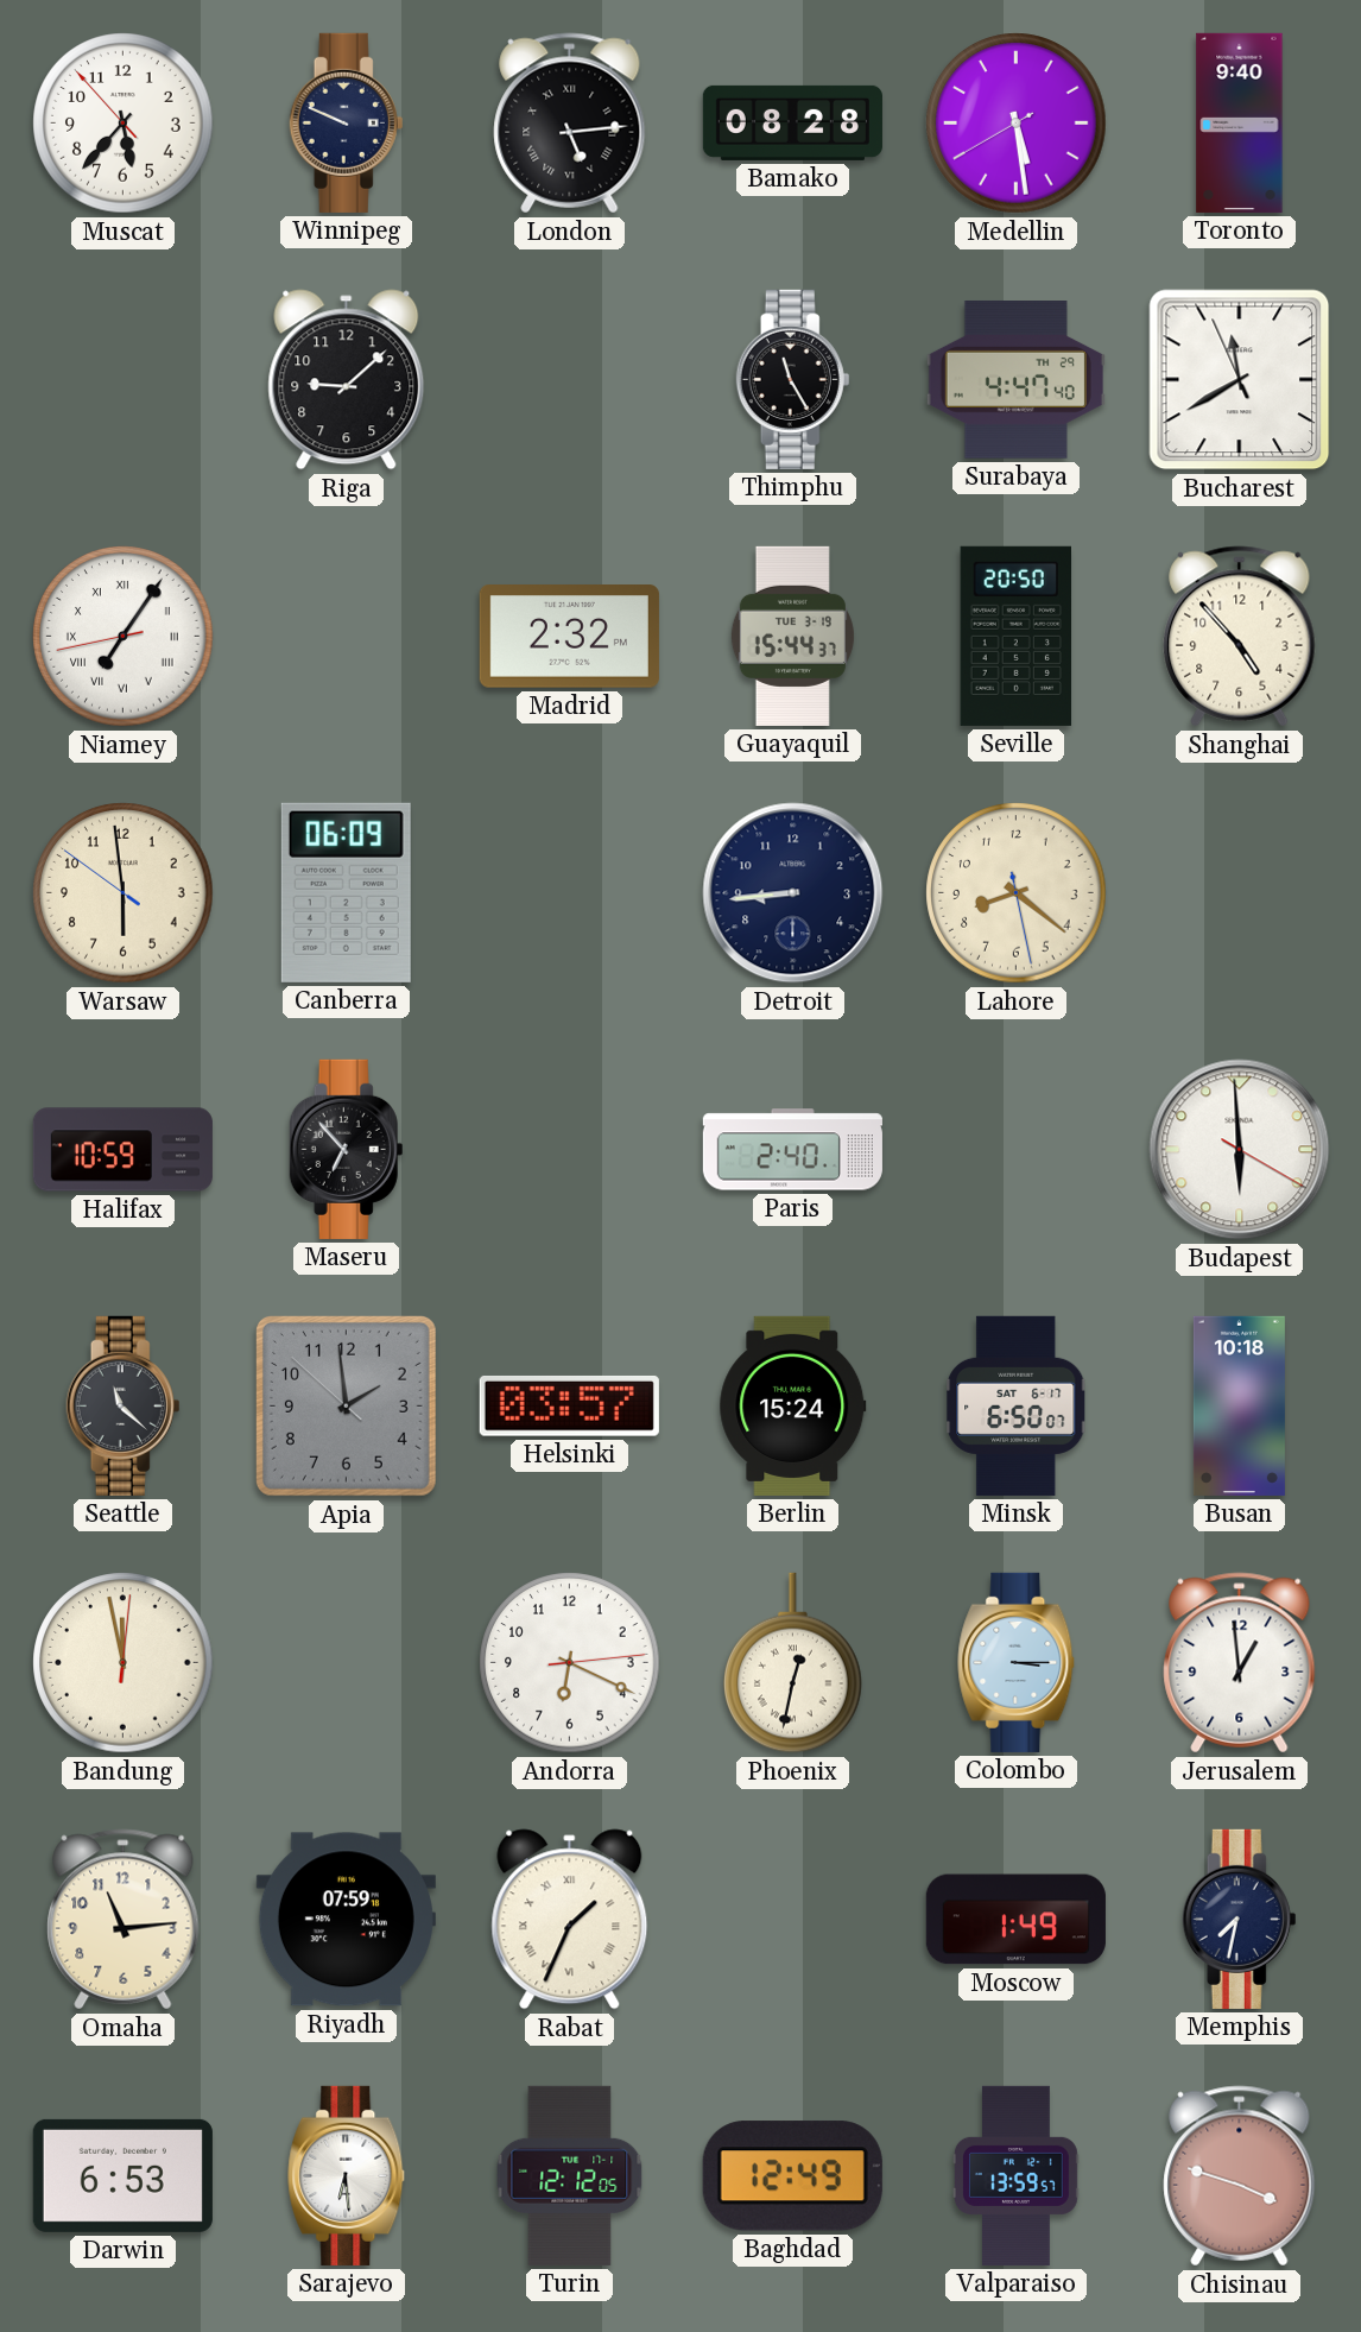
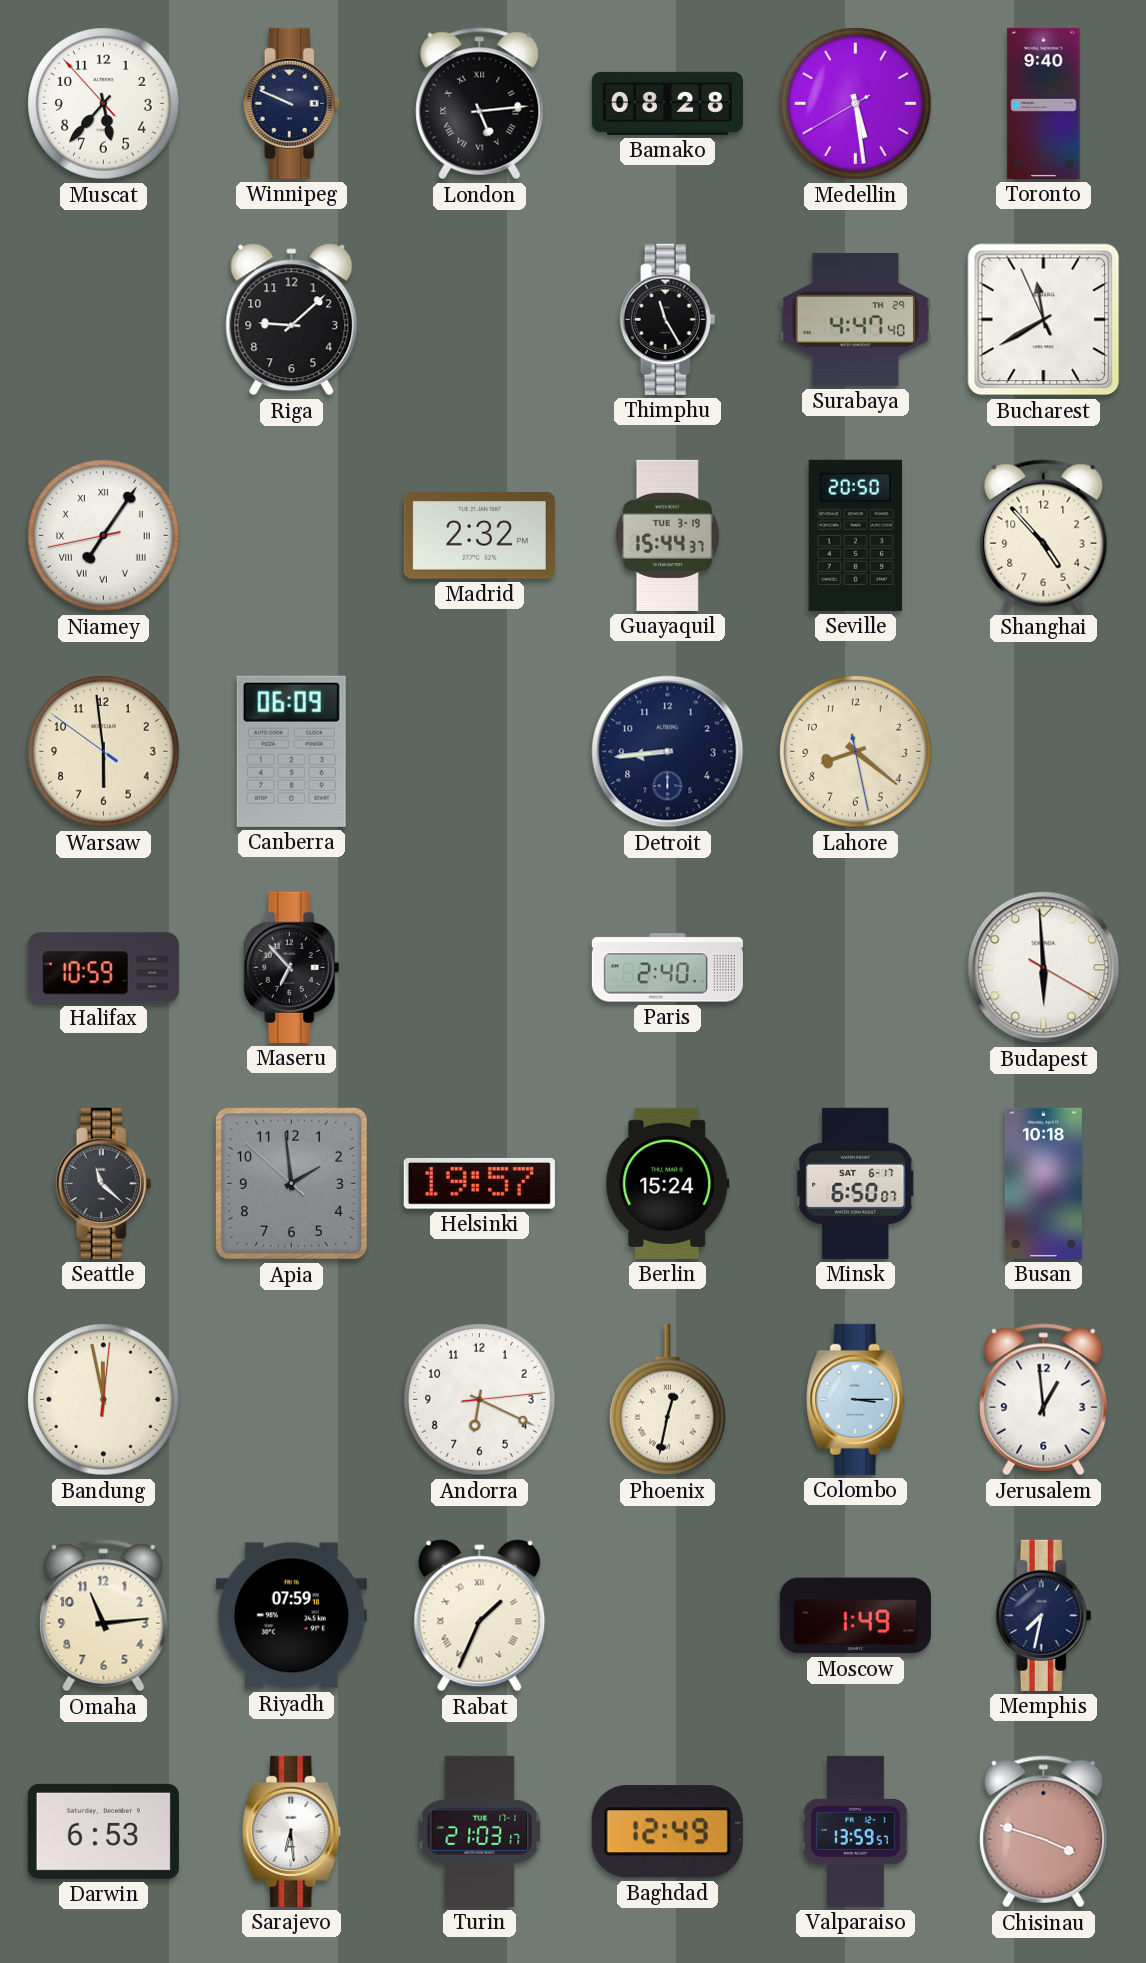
Helsinki: 03:57 -> 19:57
Turin: 12:12 -> 21:03
